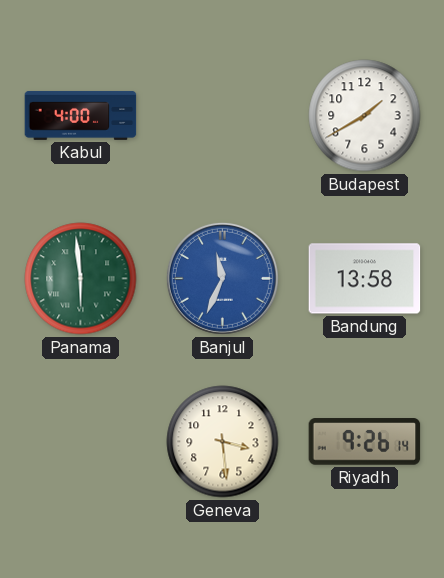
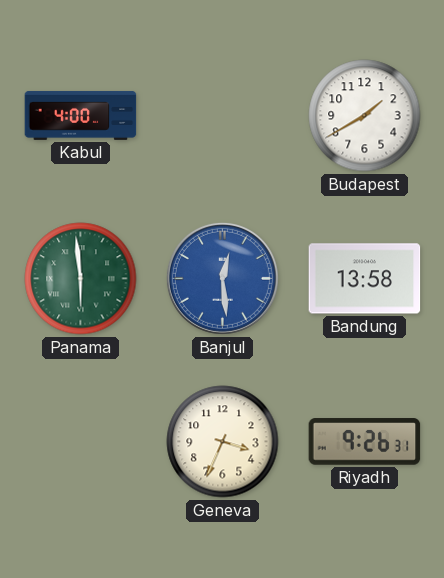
Banjul: 11:34 -> 12:29
Geneva: 3:29 -> 3:34
Riyadh: 9:26:14 -> 9:26:31
